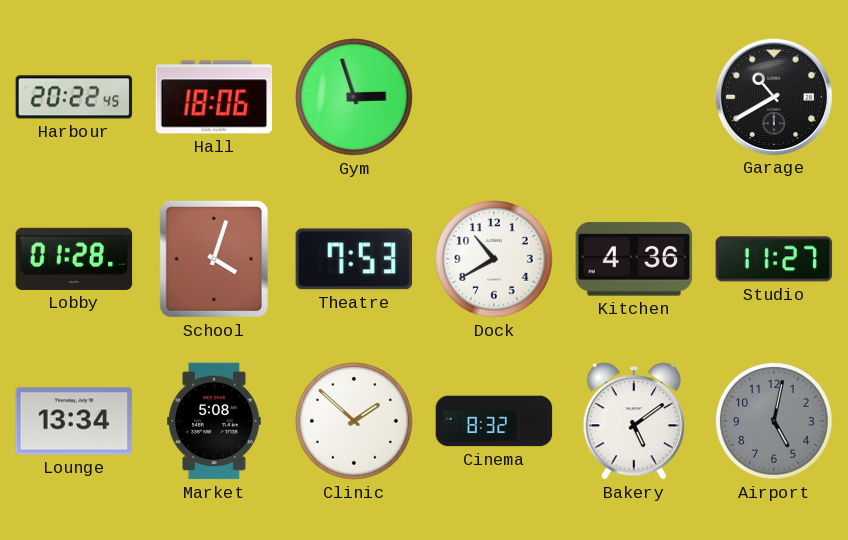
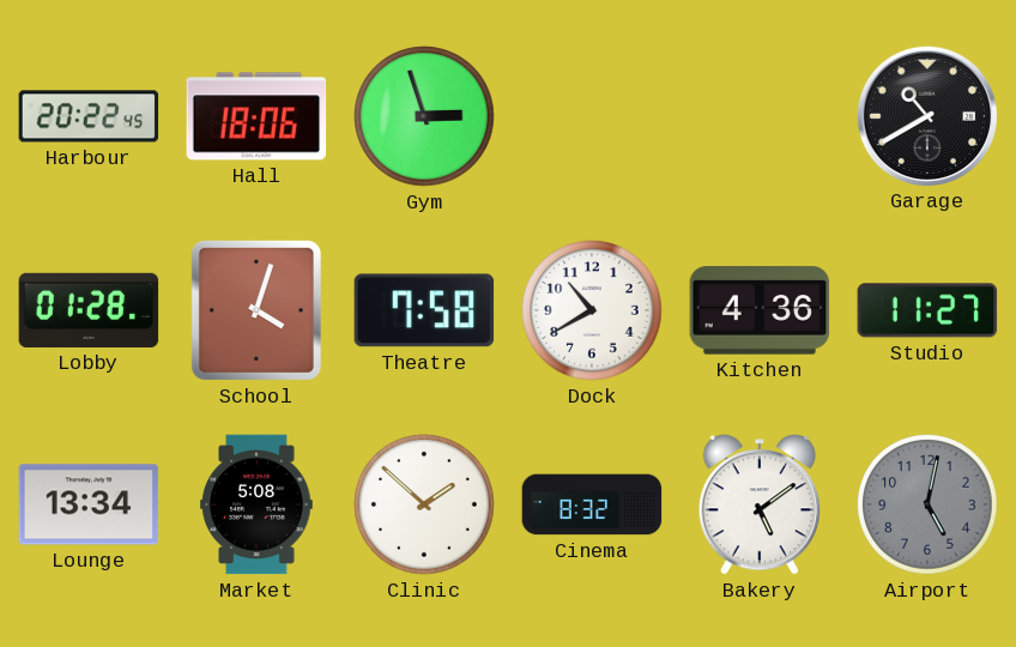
Theatre: 7:53 -> 7:58
